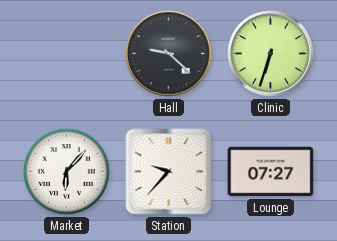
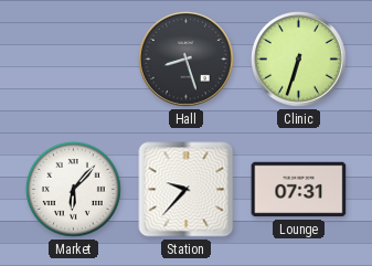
Hall: 9:22 -> 8:27
Lounge: 07:27 -> 07:31
